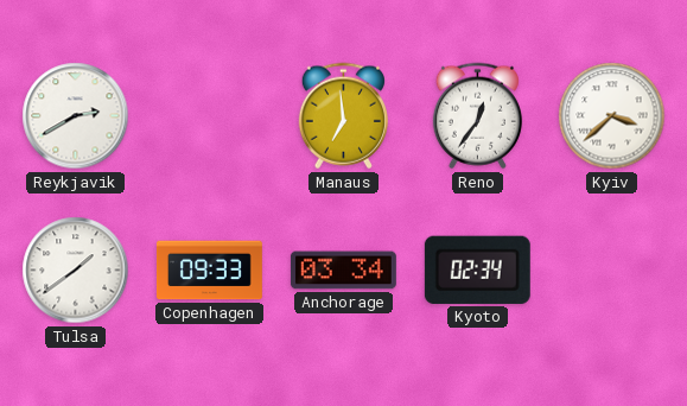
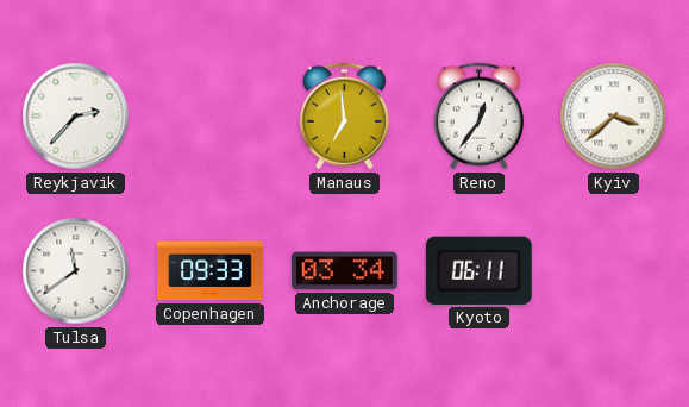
Reykjavik: 2:40 -> 2:37
Tulsa: 1:39 -> 11:39
Kyoto: 02:34 -> 06:11
